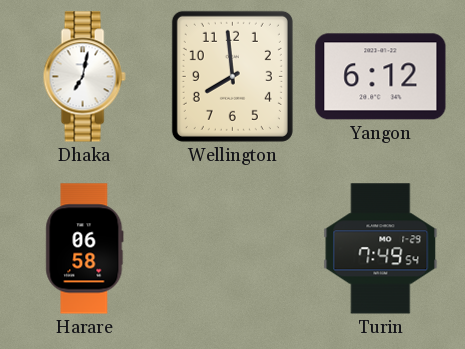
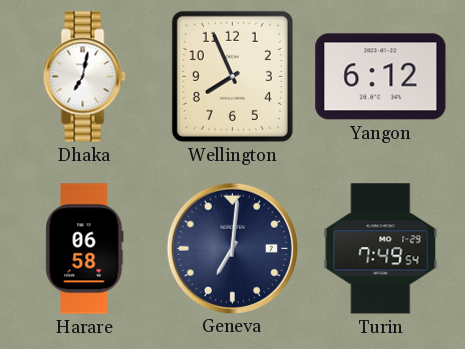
Wellington: 7:59 -> 7:56
Geneva: none -> 7:01
